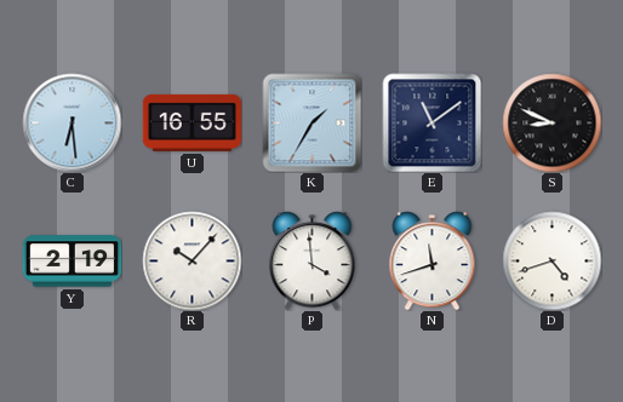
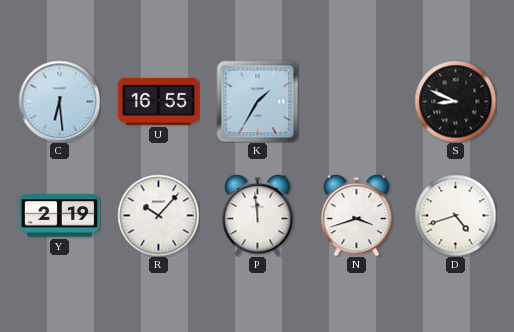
E: 11:09 -> none
P: 3:59 -> 11:59
N: 11:42 -> 3:42
